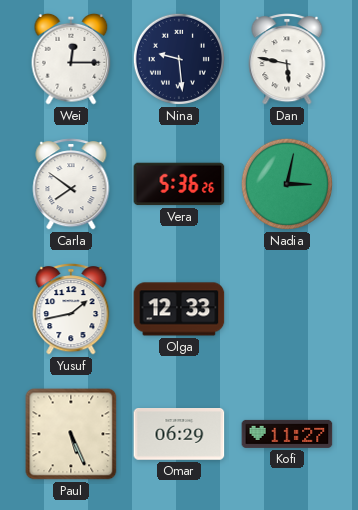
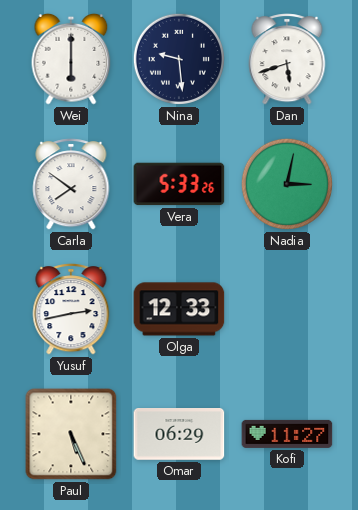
Wei: 12:15 -> 6:00
Dan: 5:47 -> 5:42
Vera: 5:36 -> 5:33
Yusuf: 1:43 -> 2:43
